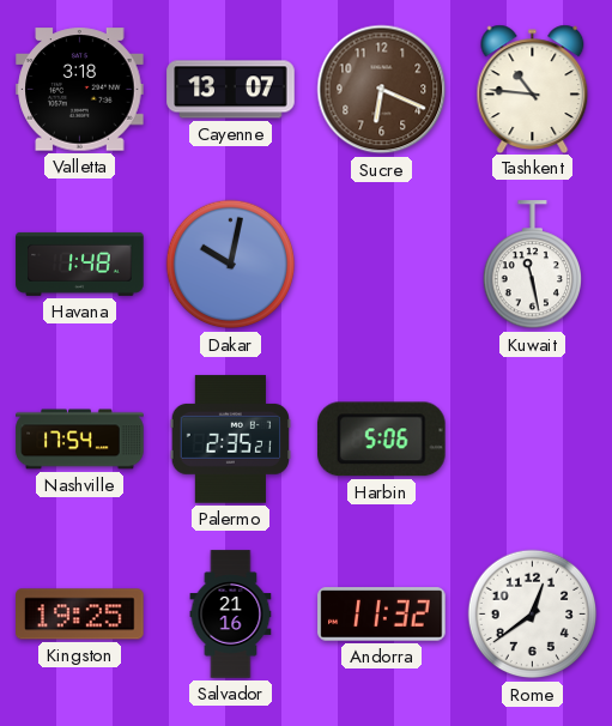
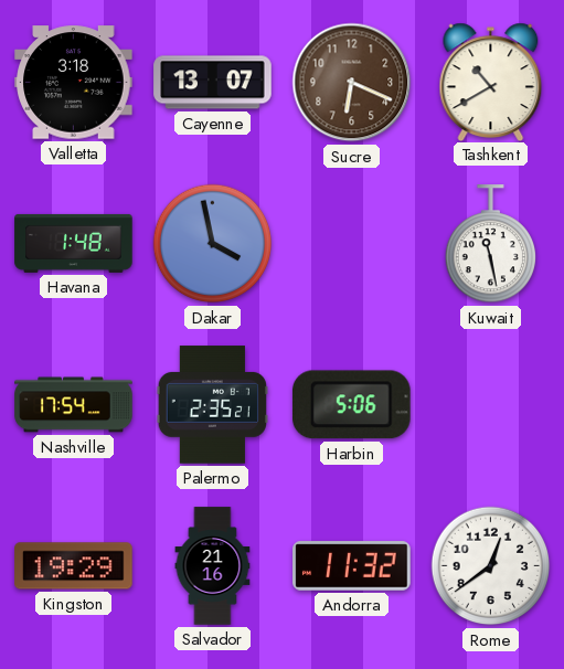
Tashkent: 10:46 -> 10:40
Dakar: 10:02 -> 3:58
Kingston: 19:25 -> 19:29
